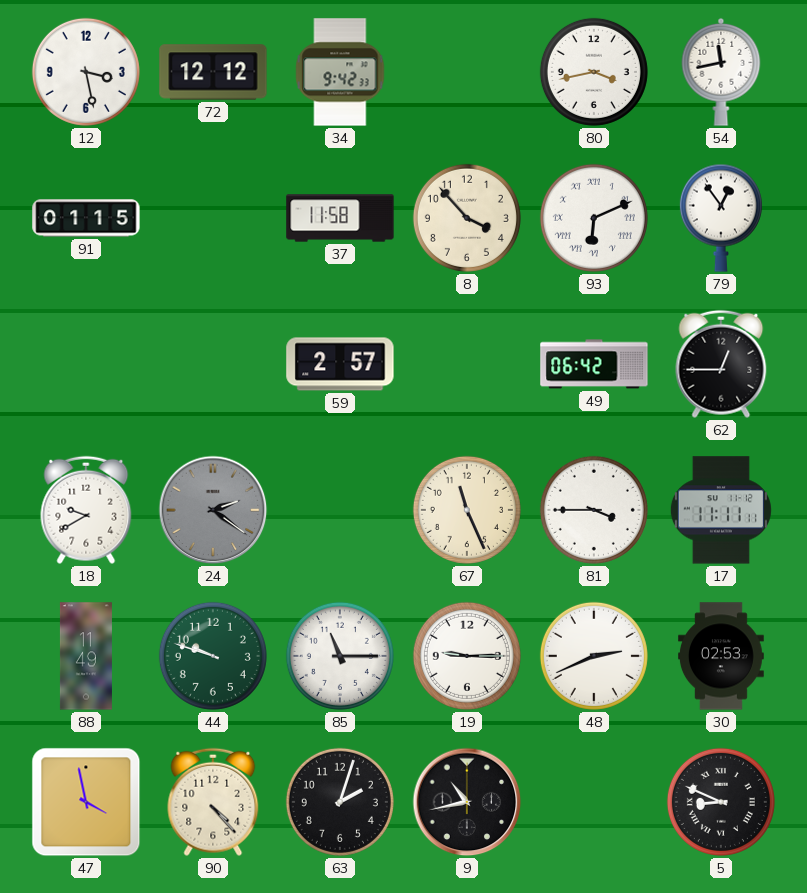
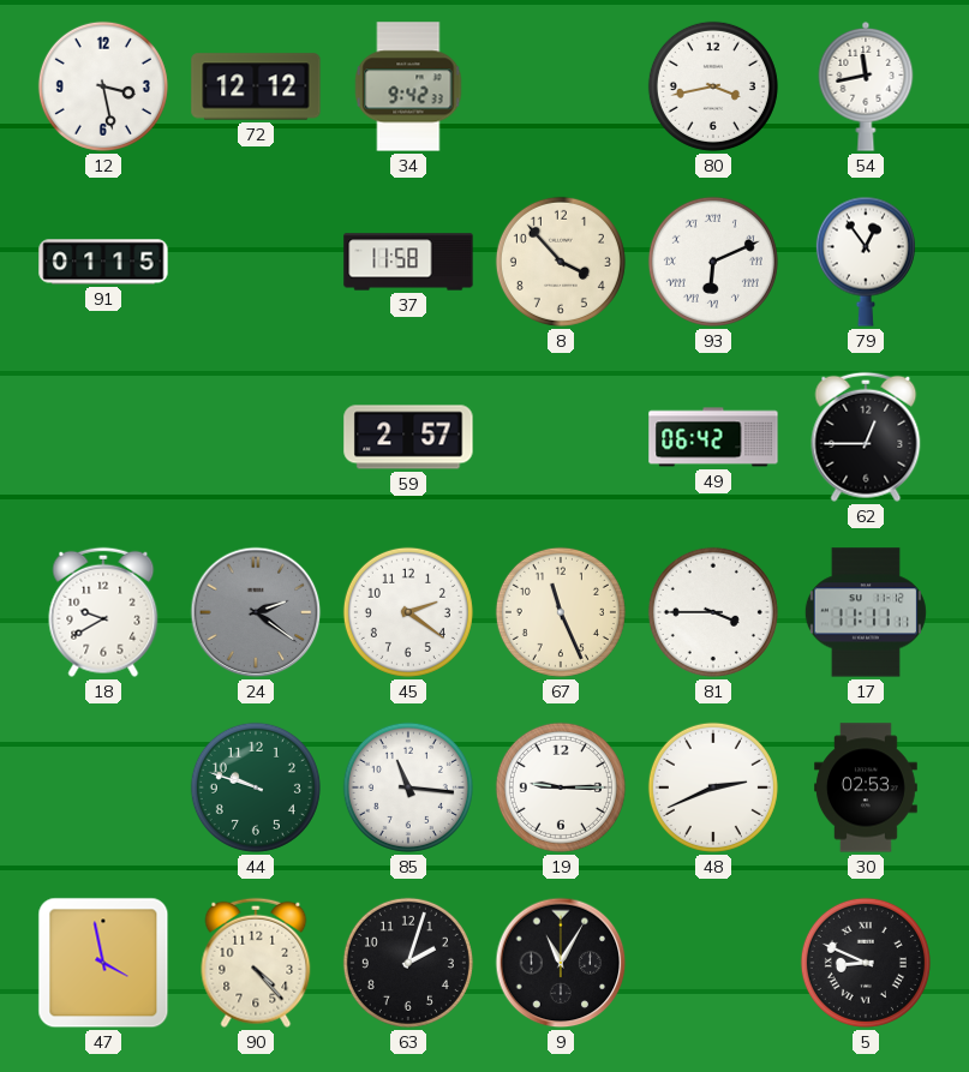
45: none -> 2:21
88: 11:49 -> none
85: 11:15 -> 11:16
9: 10:43 -> 11:05
